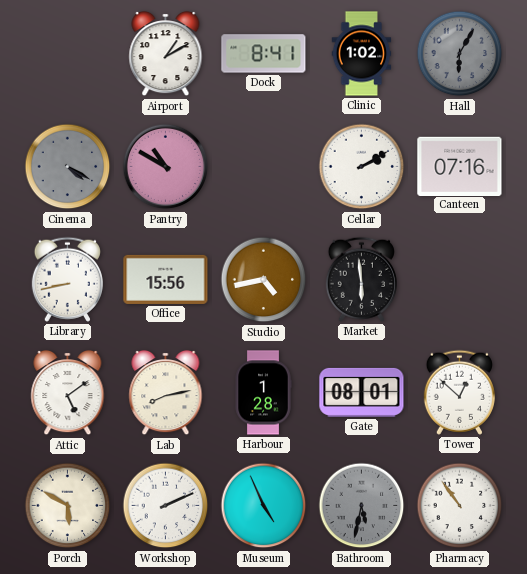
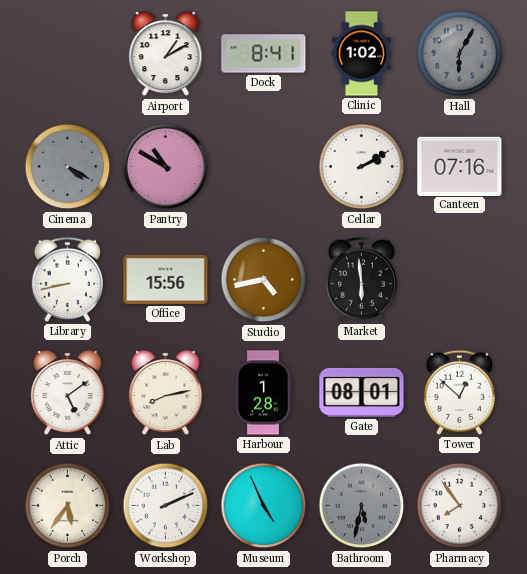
Porch: 5:50 -> 5:36
Pharmacy: 10:54 -> 7:54
